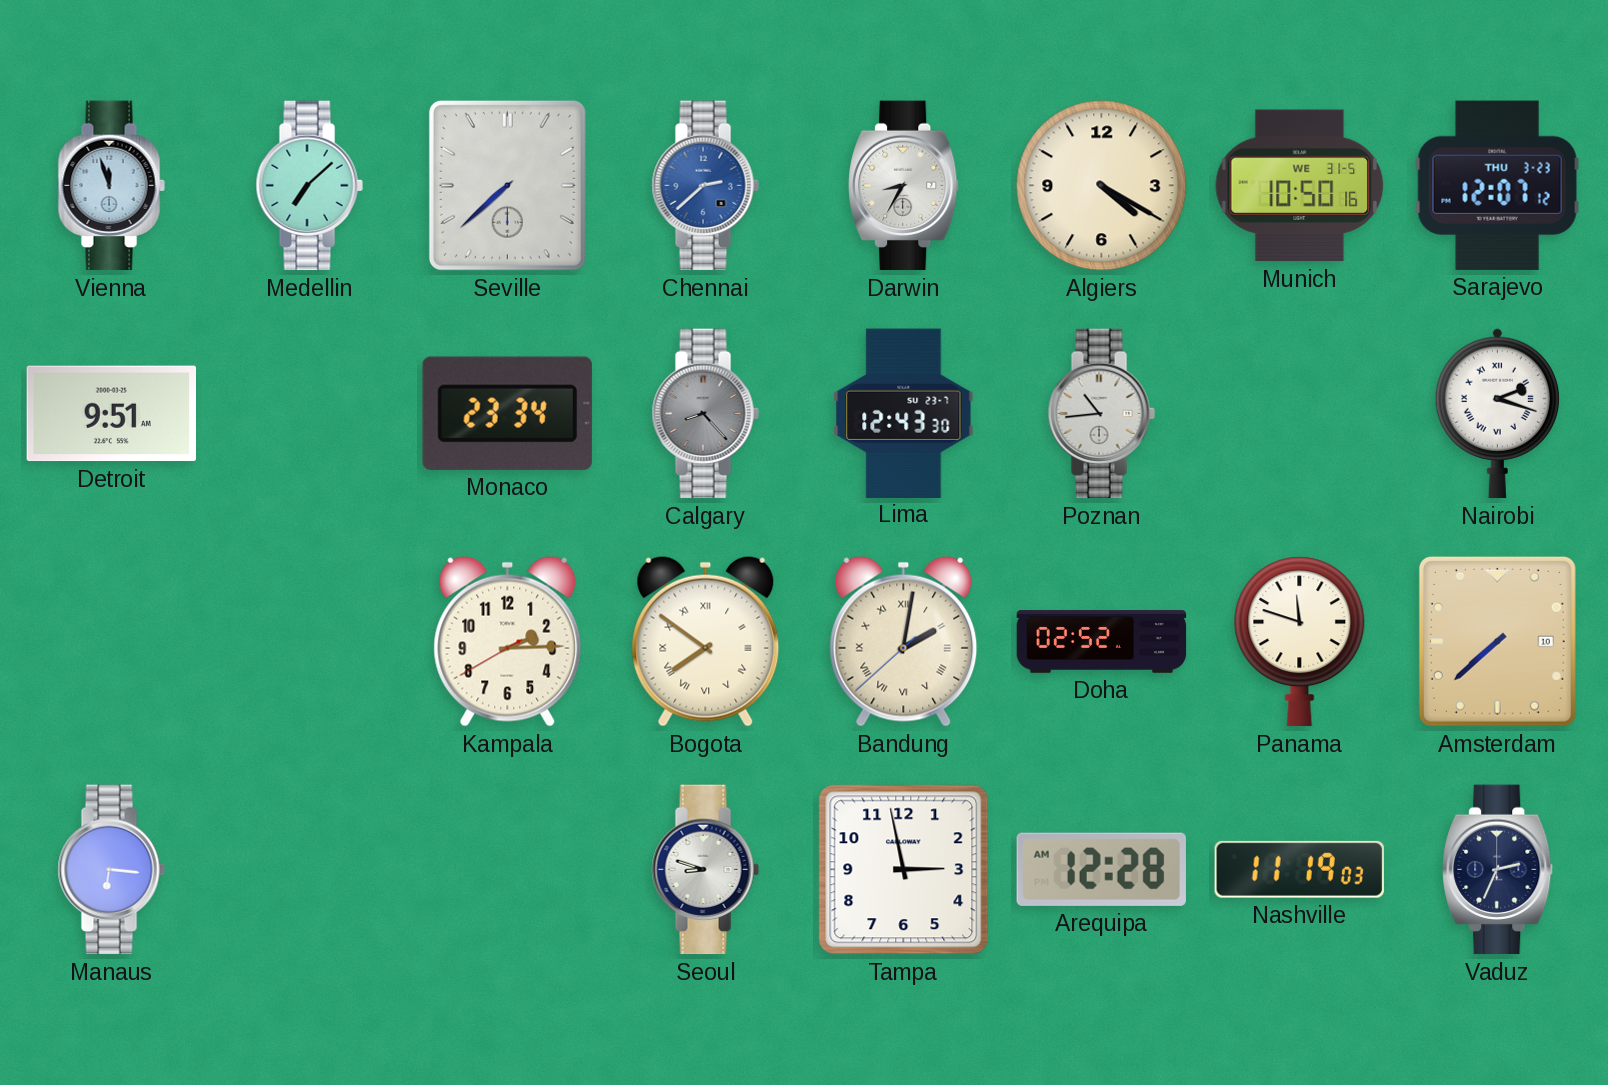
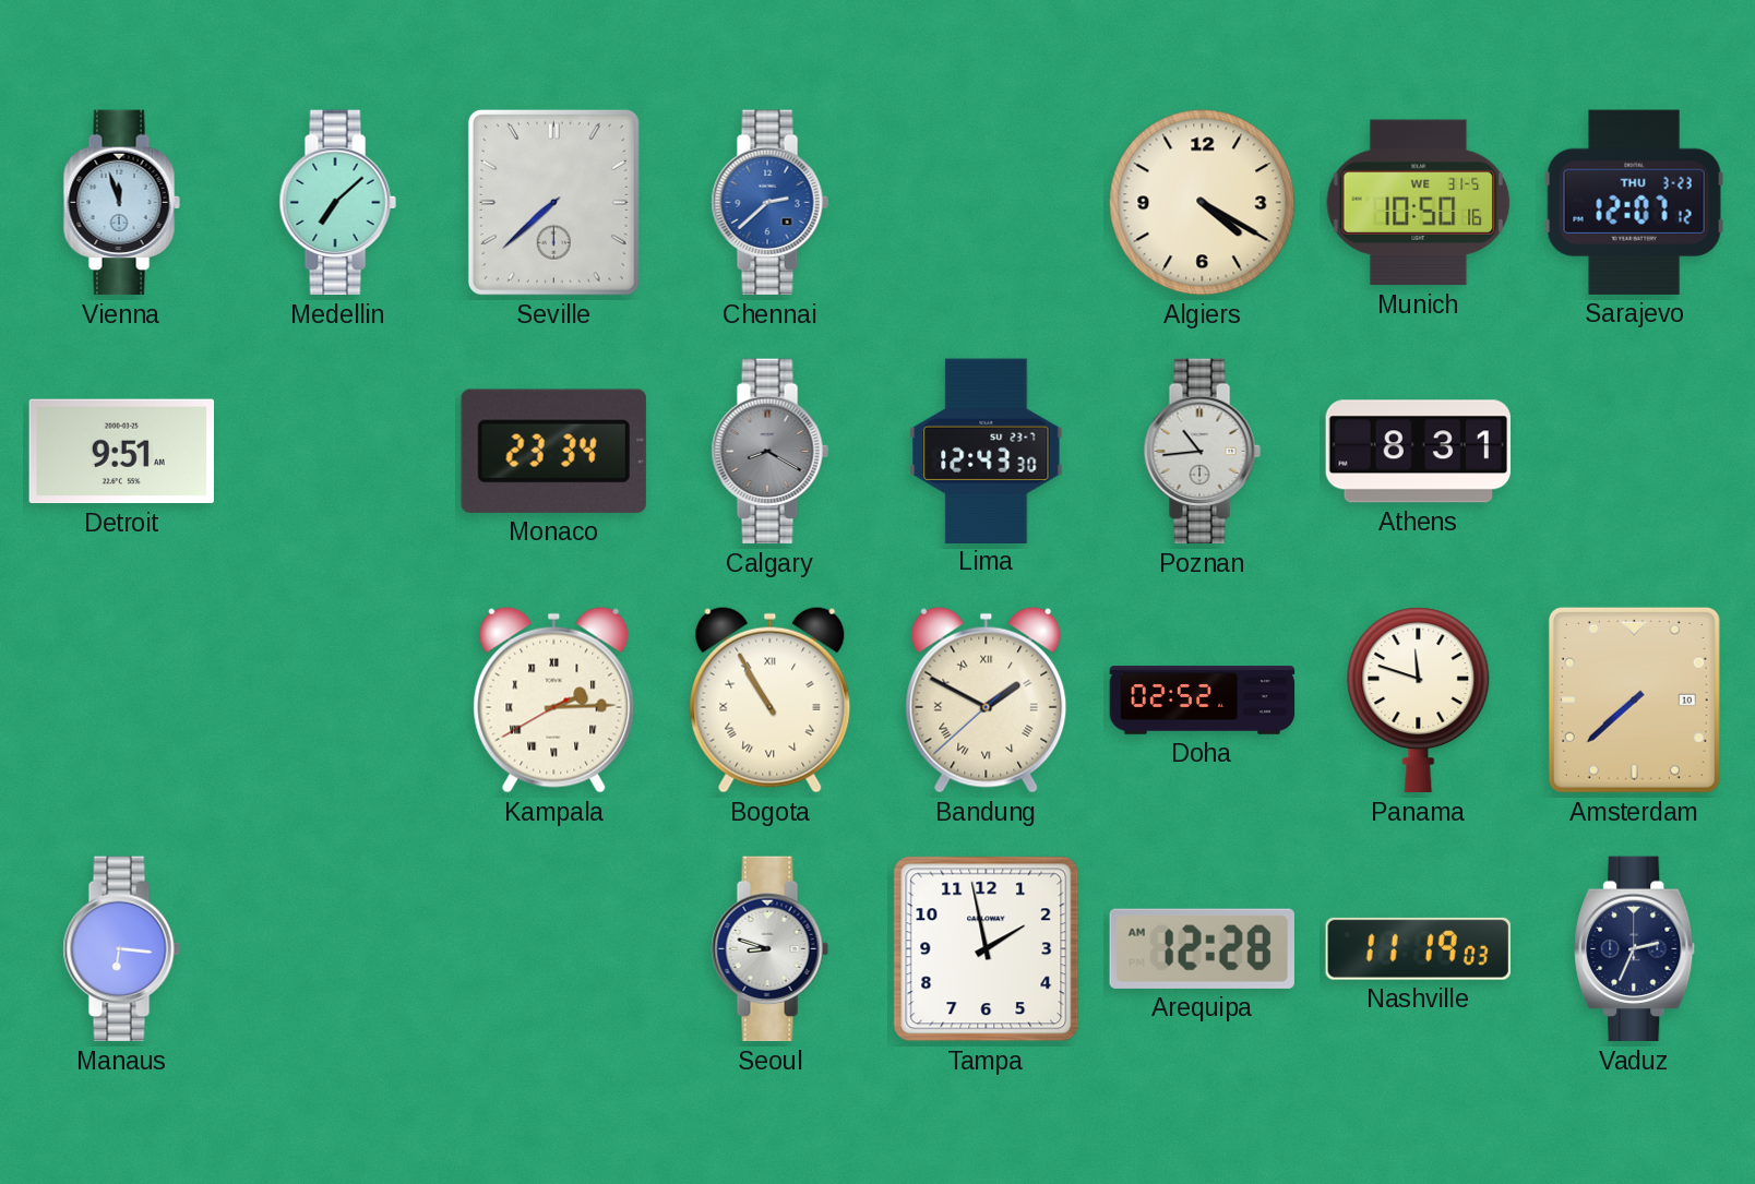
Darwin: 8:35 -> none
Calgary: 8:23 -> 8:20
Athens: none -> 8:31
Nairobi: 2:18 -> none
Kampala numerals: Arabic -> Roman
Bogota: 7:51 -> 10:55
Bandung: 2:01 -> 1:49
Tampa: 2:58 -> 1:58
